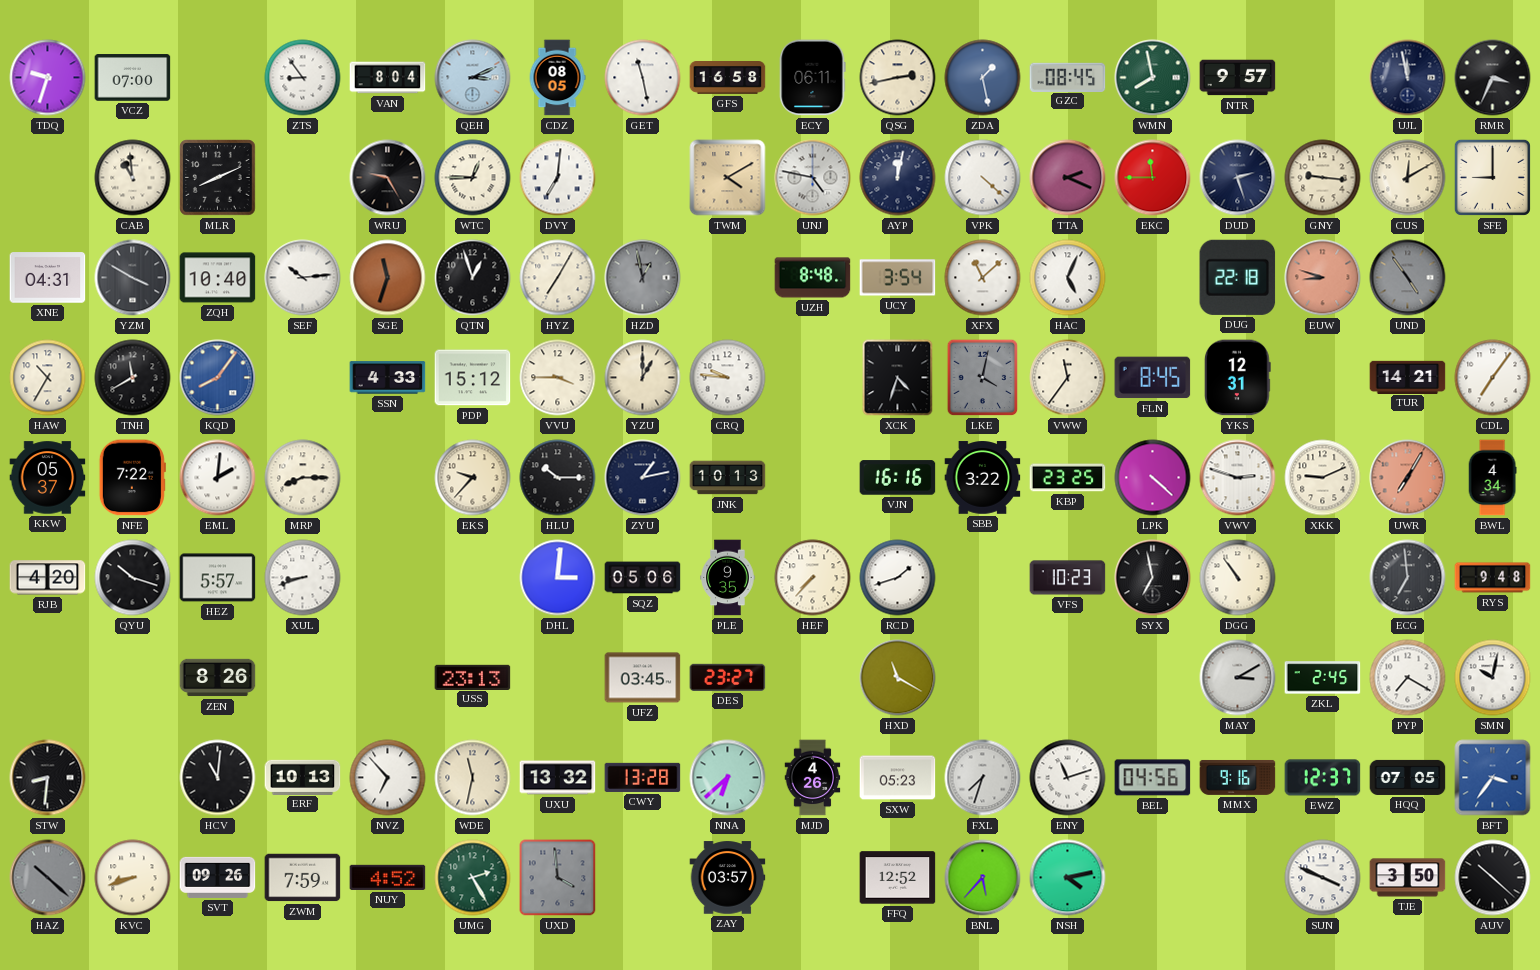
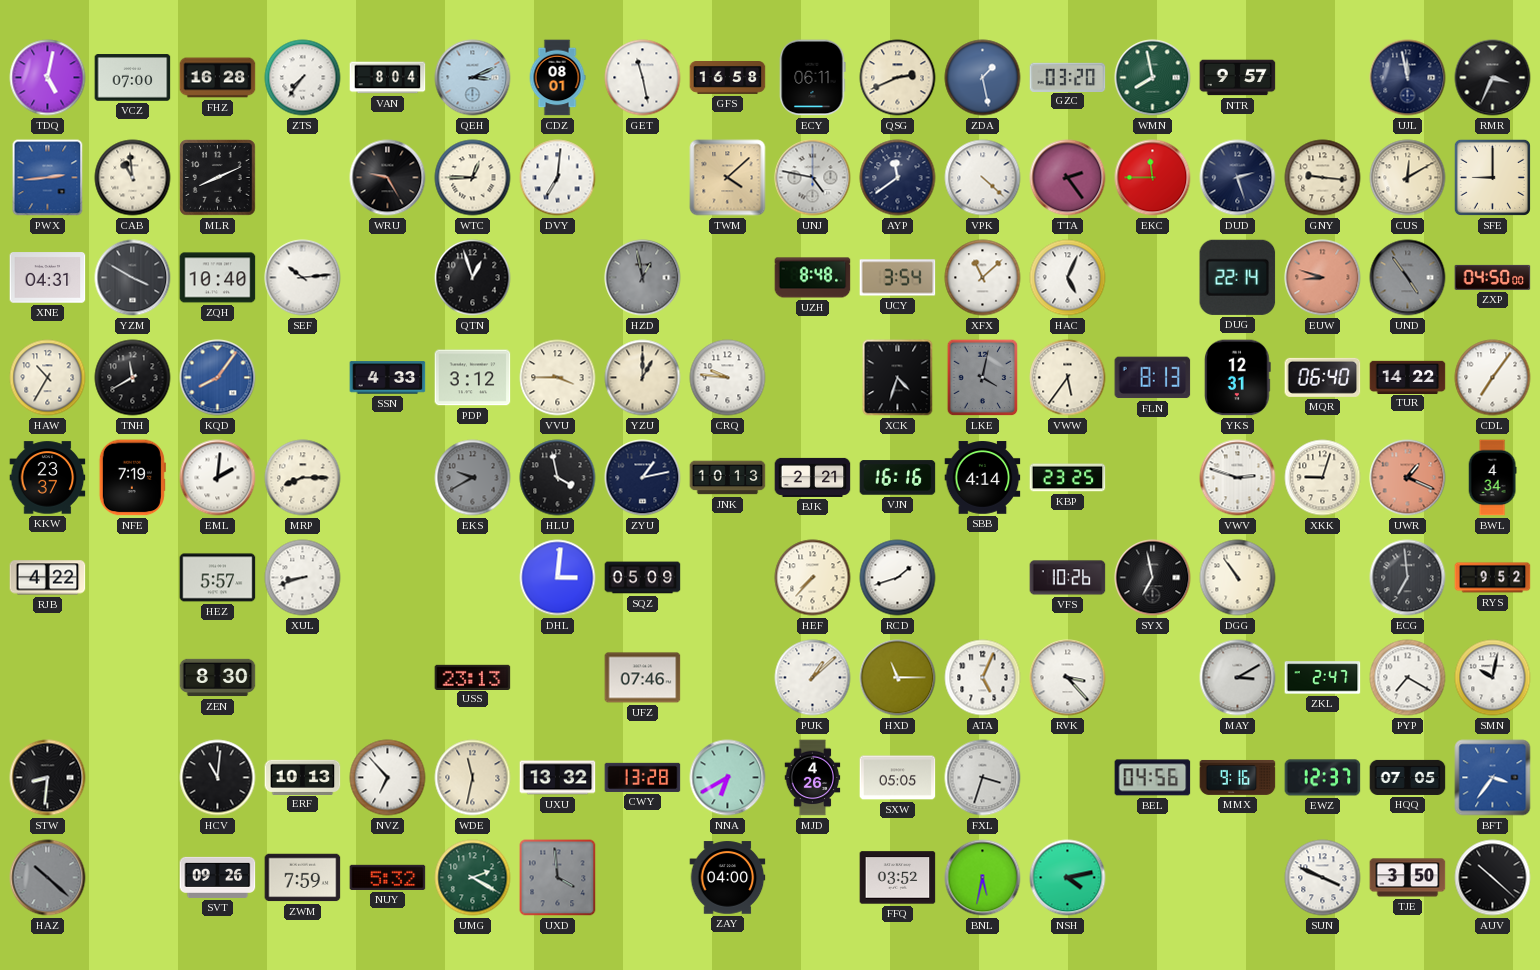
TDQ: 9:33 -> 5:02
FHZ: none -> 16:28
ZTS: 8:54 -> 7:36
CDZ: 08:05 -> 08:01
QSG: 2:43 -> 2:41
GZC: 08:45 -> 03:20
PWX: none -> 2:44
TWM: 4:10 -> 4:08
AYP: 12:02 -> 11:39
TTA: 2:19 -> 2:24
SGE: 11:33 -> none
HYZ: 7:05 -> none
DUG: 22:18 -> 22:14
ZXP: none -> 04:50
PDP: 15:12 -> 3:12
VWW: 11:36 -> 5:36
FLN: 8:45 -> 8:13
MQR: none -> 06:40
TUR: 14:21 -> 14:22
KKW: 05:37 -> 23:37
NFE: 7:22 -> 7:19
EKS: 9:37 -> 9:40
EKS dial: cream -> grey
HLU: 10:15 -> 3:58
BJK: none -> 2:21
SBB: 3:22 -> 4:14
LPK: 4:22 -> none
XKK: 9:11 -> 9:03
UWR: 7:05 -> 1:19
RJB: 4:20 -> 4:22
QYU: 10:18 -> none
SQZ: 05:06 -> 05:09
PLE: 9:35 -> none
VFS: 10:23 -> 10:26
RYS: 9:48 -> 9:52
ZEN: 8:26 -> 8:30
UFZ: 03:45 -> 07:46
DES: 23:27 -> none
PUK: none -> 1:08
HXD: 11:20 -> 11:15
ATA: none -> 5:04
RVK: none -> 3:23
ZKL: 2:45 -> 2:47
NNA: 6:38 -> 6:40
SXW: 05:23 -> 05:05
FXL: 7:33 -> 3:33
ENY: 11:12 -> none
KVC: 8:42 -> none
NUY: 4:52 -> 5:32
UMG: 2:25 -> 2:20
ZAY: 03:57 -> 04:00
FFQ: 12:52 -> 03:52
BNL: 5:37 -> 5:32
